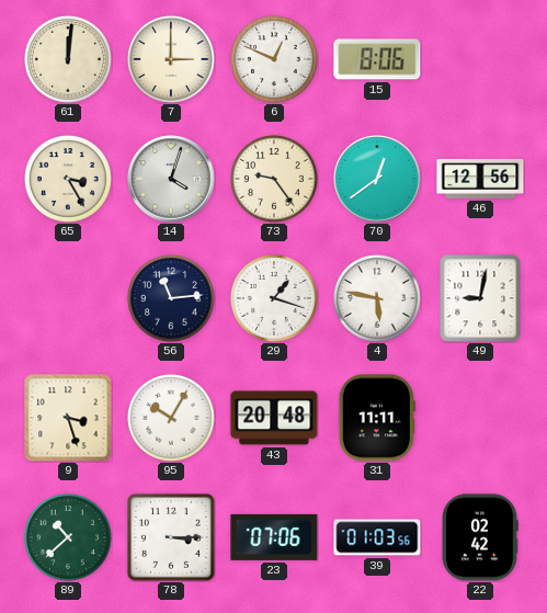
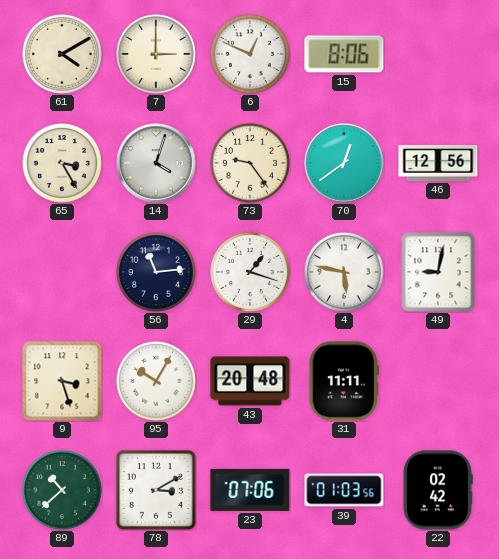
61: 12:01 -> 4:10
78: 3:15 -> 3:10
